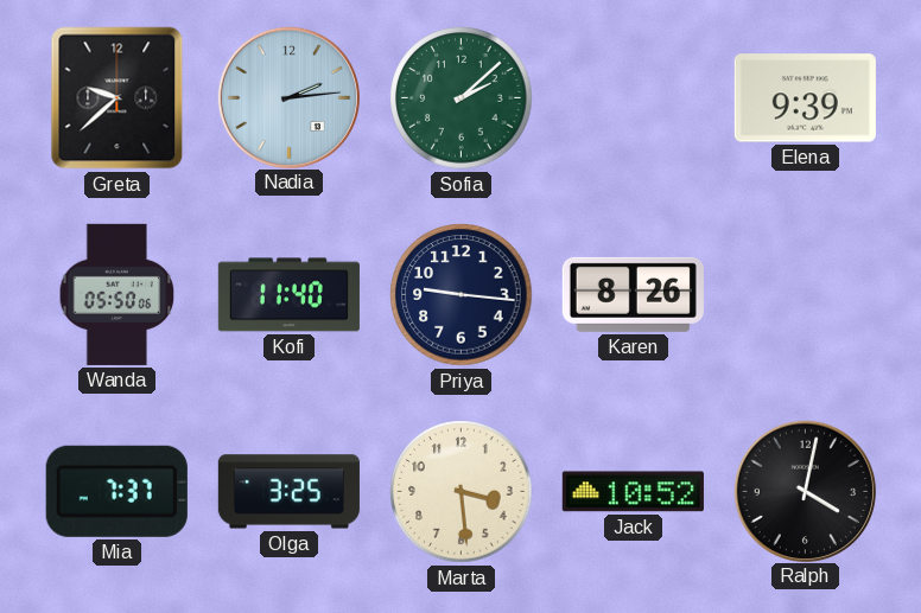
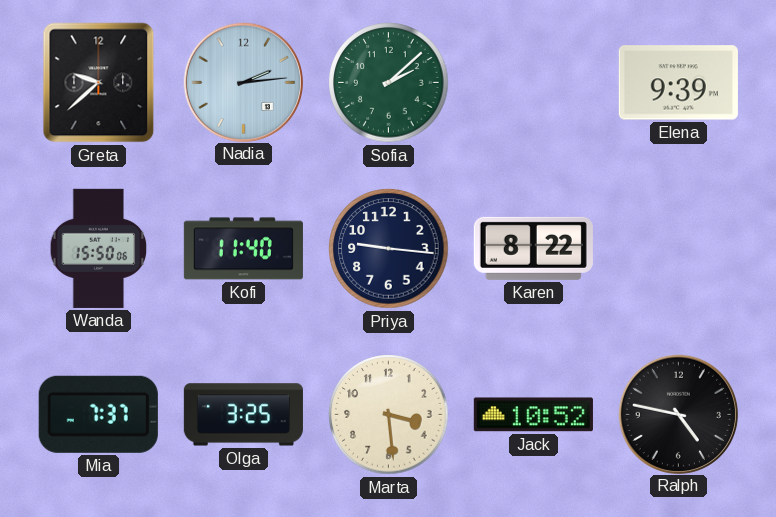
Wanda: 05:50 -> 15:50
Karen: 8:26 -> 8:22
Ralph: 4:02 -> 4:47
